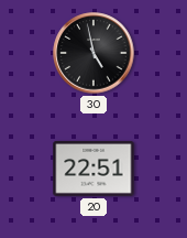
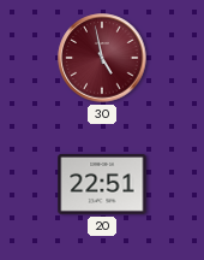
30 dial: black -> burgundy
